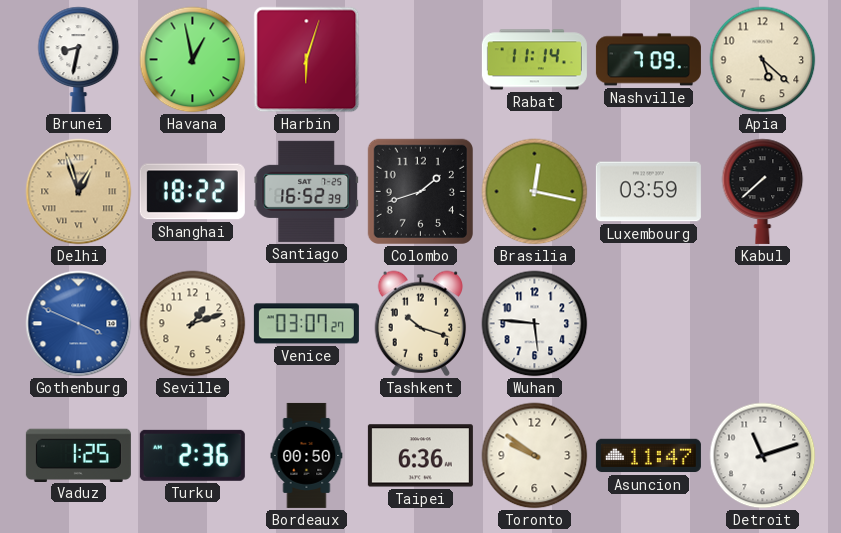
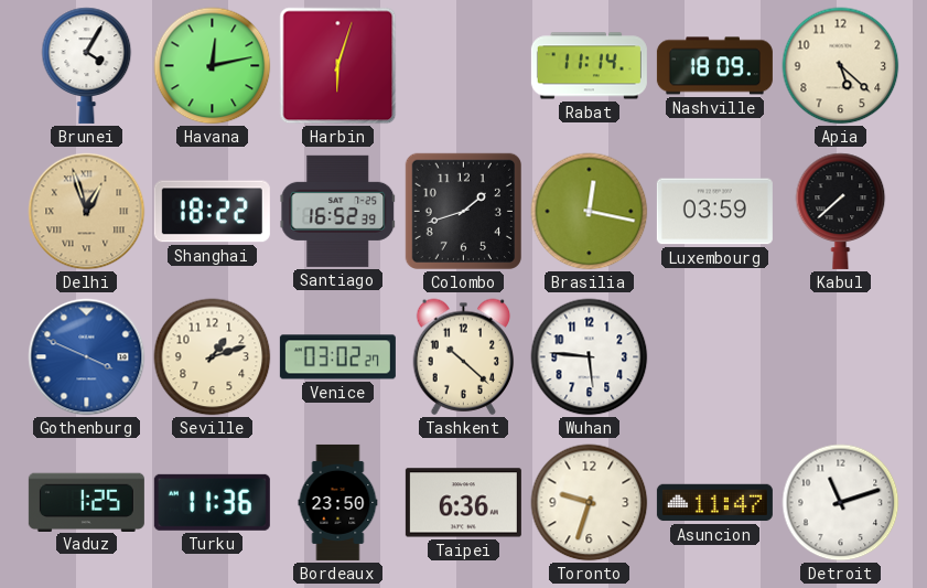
Brunei: 8:32 -> 4:05
Havana: 12:58 -> 12:13
Nashville: 7:09 -> 18:09
Venice: 03:07 -> 03:02
Tashkent: 10:18 -> 10:22
Turku: 2:36 -> 11:36
Bordeaux: 00:50 -> 23:50
Toronto: 9:51 -> 9:33
